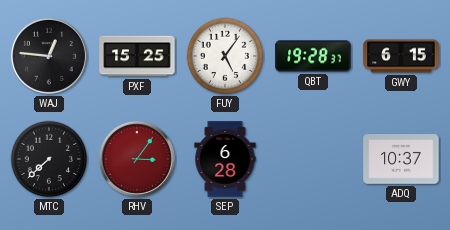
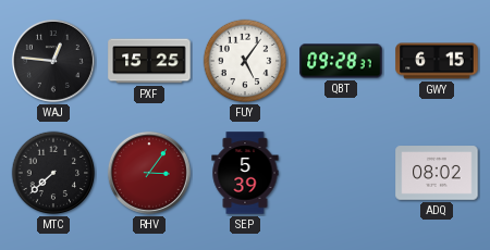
QBT: 19:28 -> 09:28
SEP: 6:28 -> 5:39
ADQ: 10:37 -> 08:02
